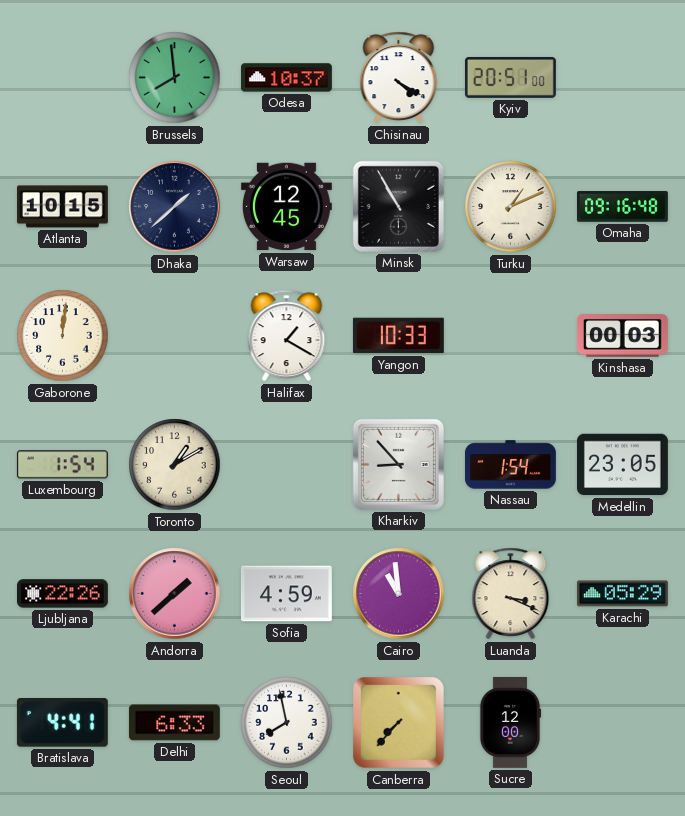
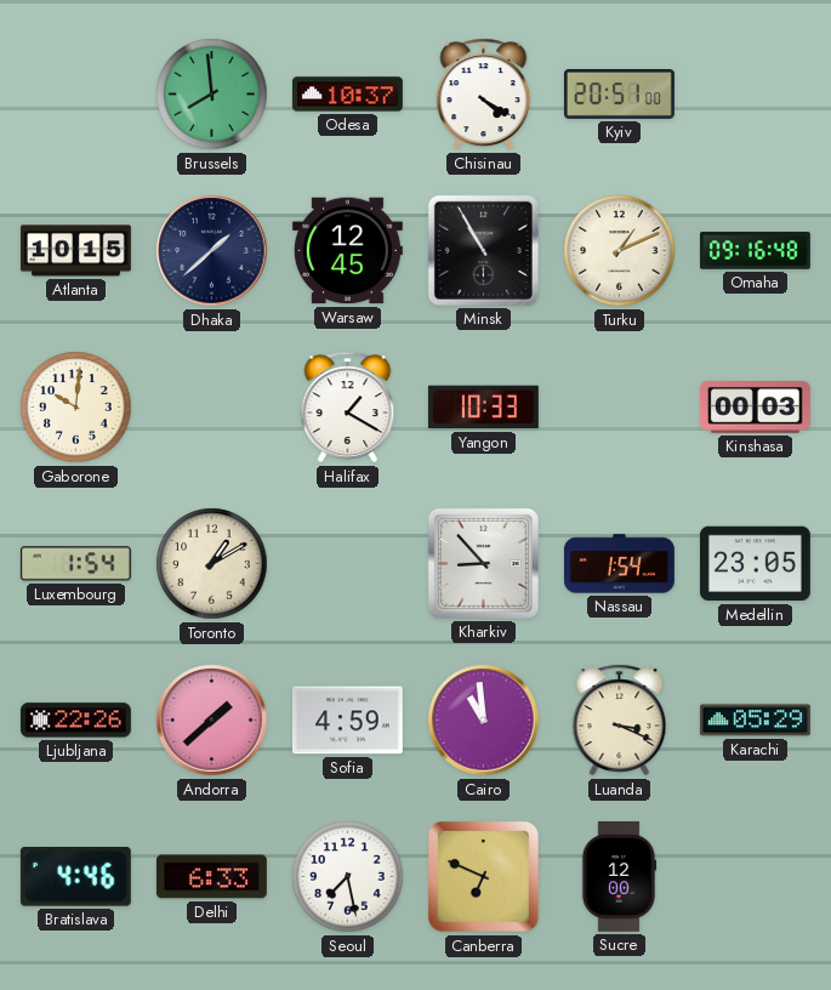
Gaborone: 12:01 -> 10:01
Bratislava: 4:41 -> 4:46
Seoul: 7:58 -> 7:28
Canberra: 7:37 -> 6:49
